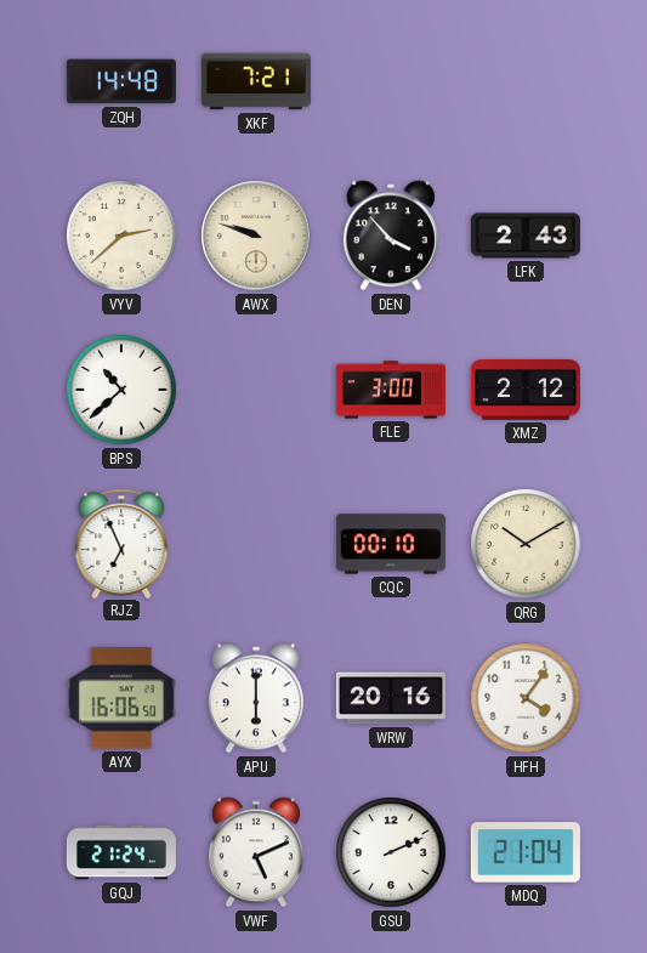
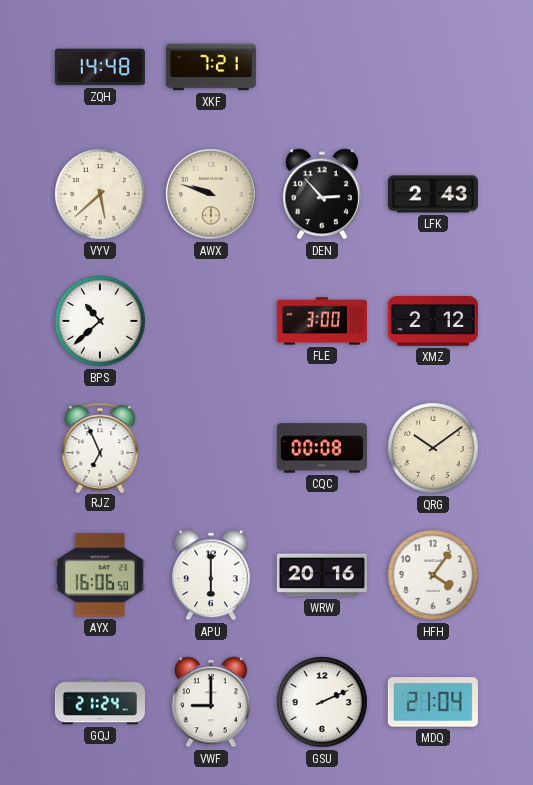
VYV: 2:38 -> 5:38
DEN: 3:53 -> 2:53
CQC: 00:10 -> 00:08
QRG: 10:10 -> 10:09
VWF: 5:11 -> 9:00
